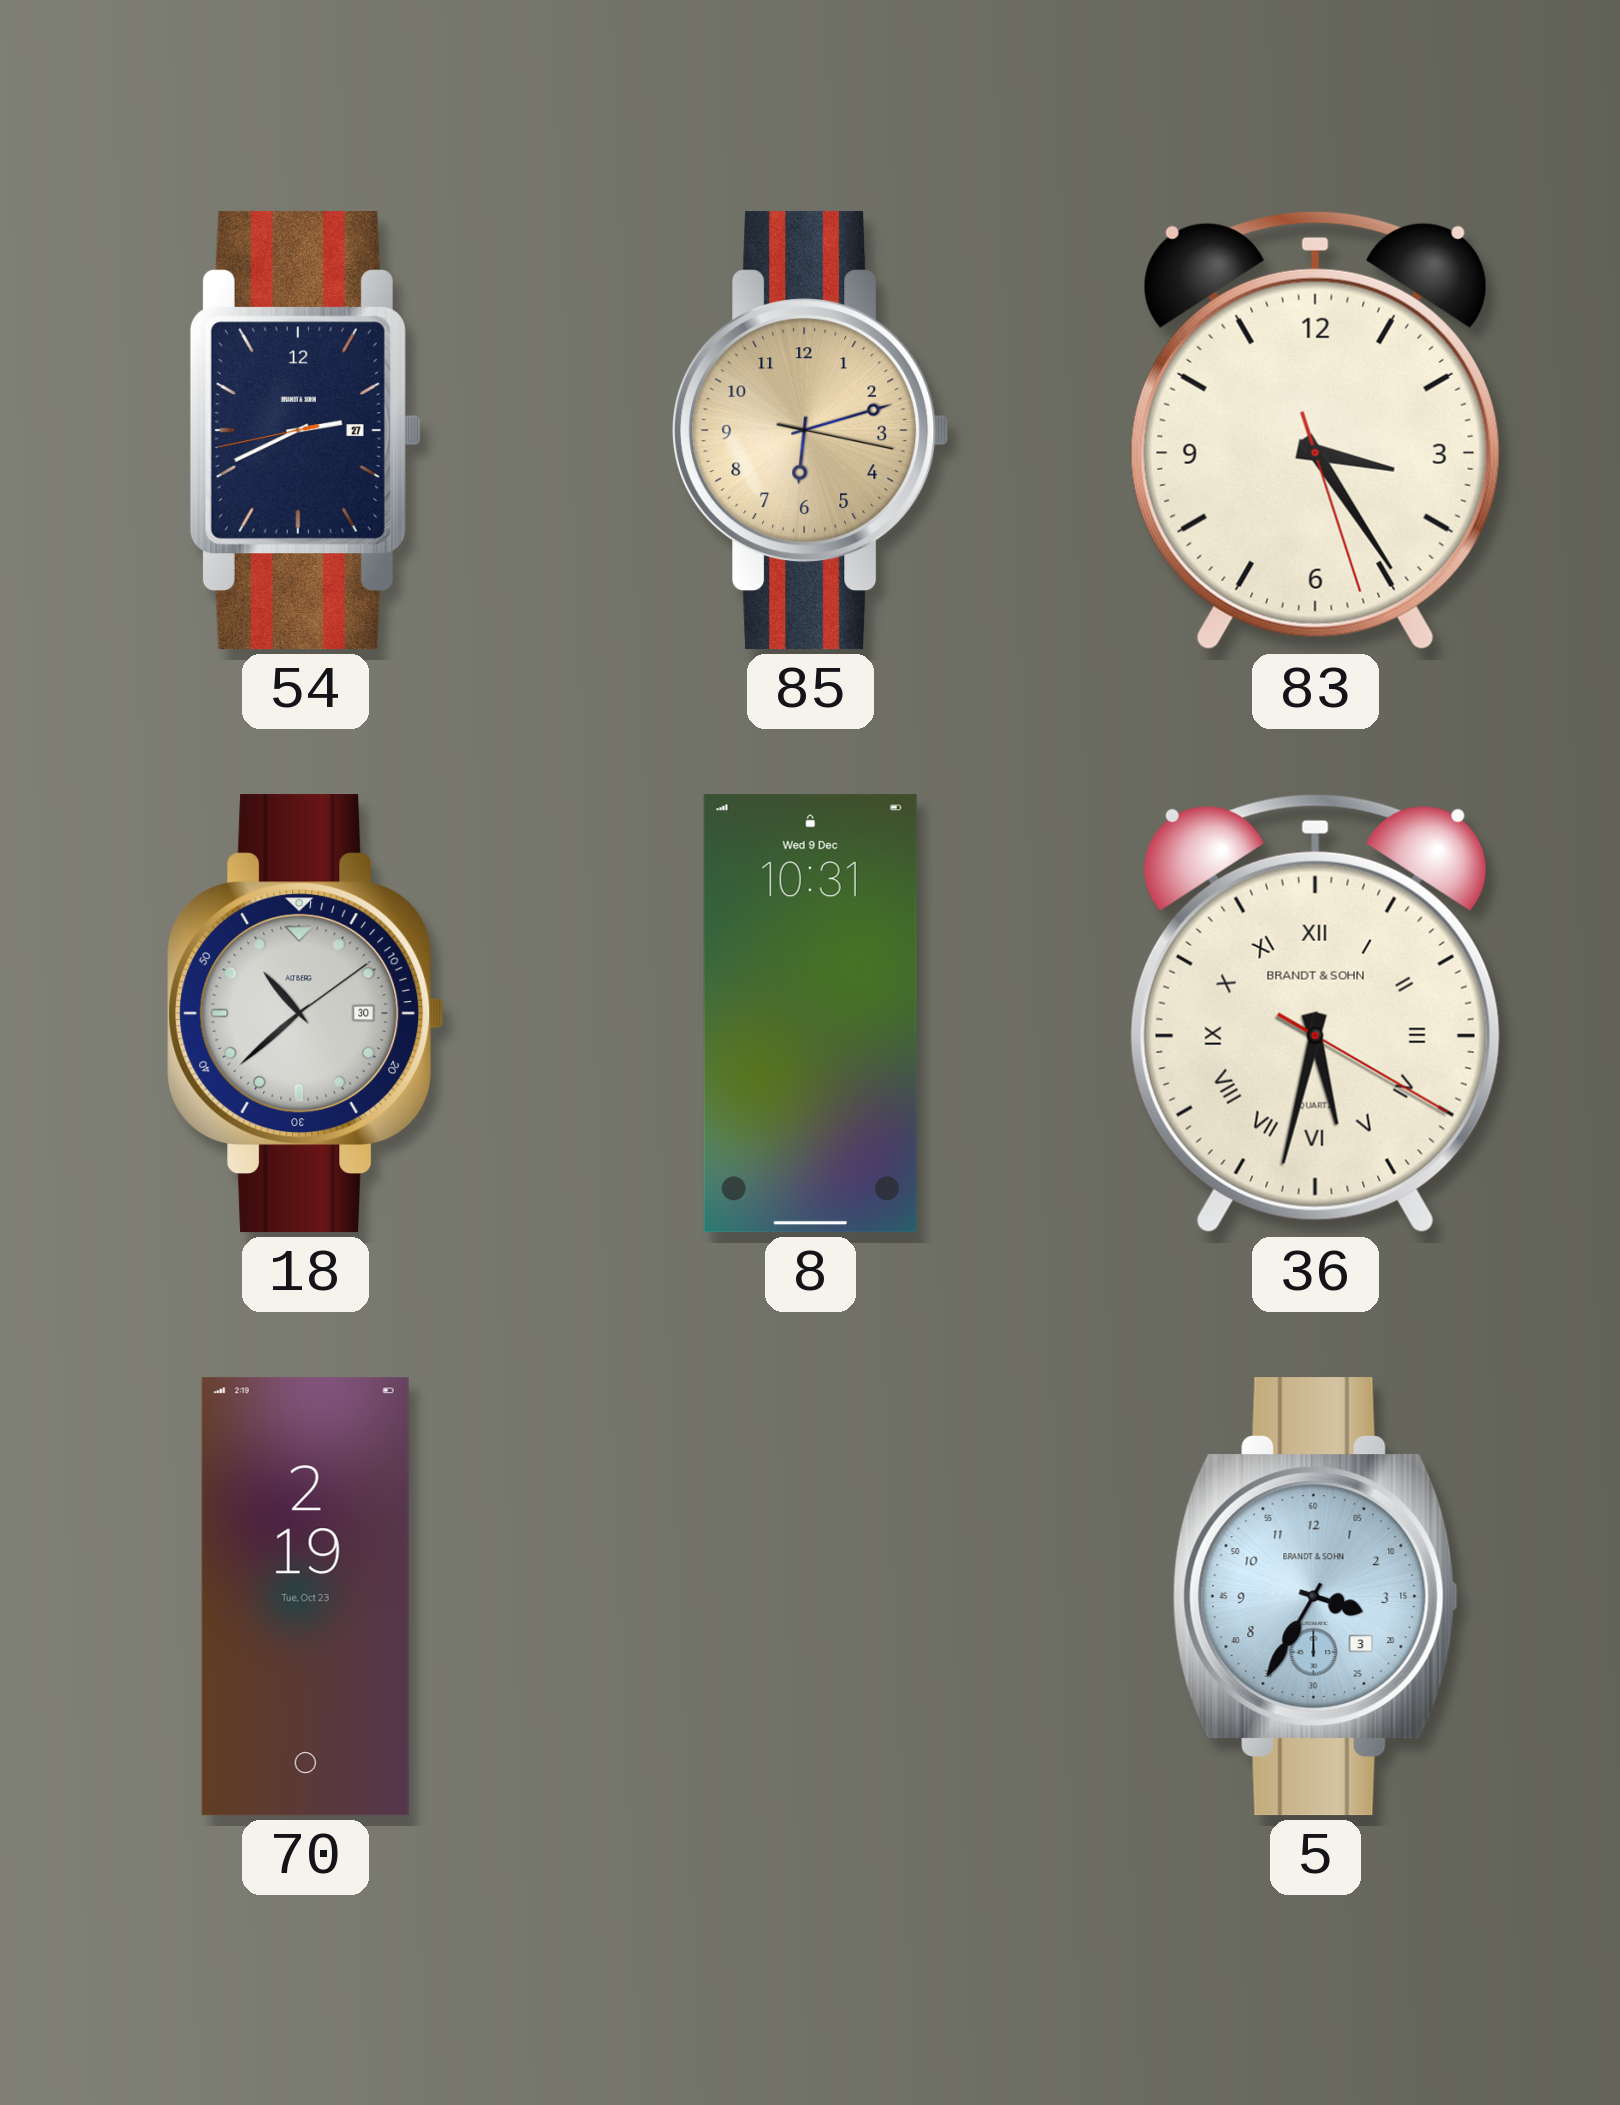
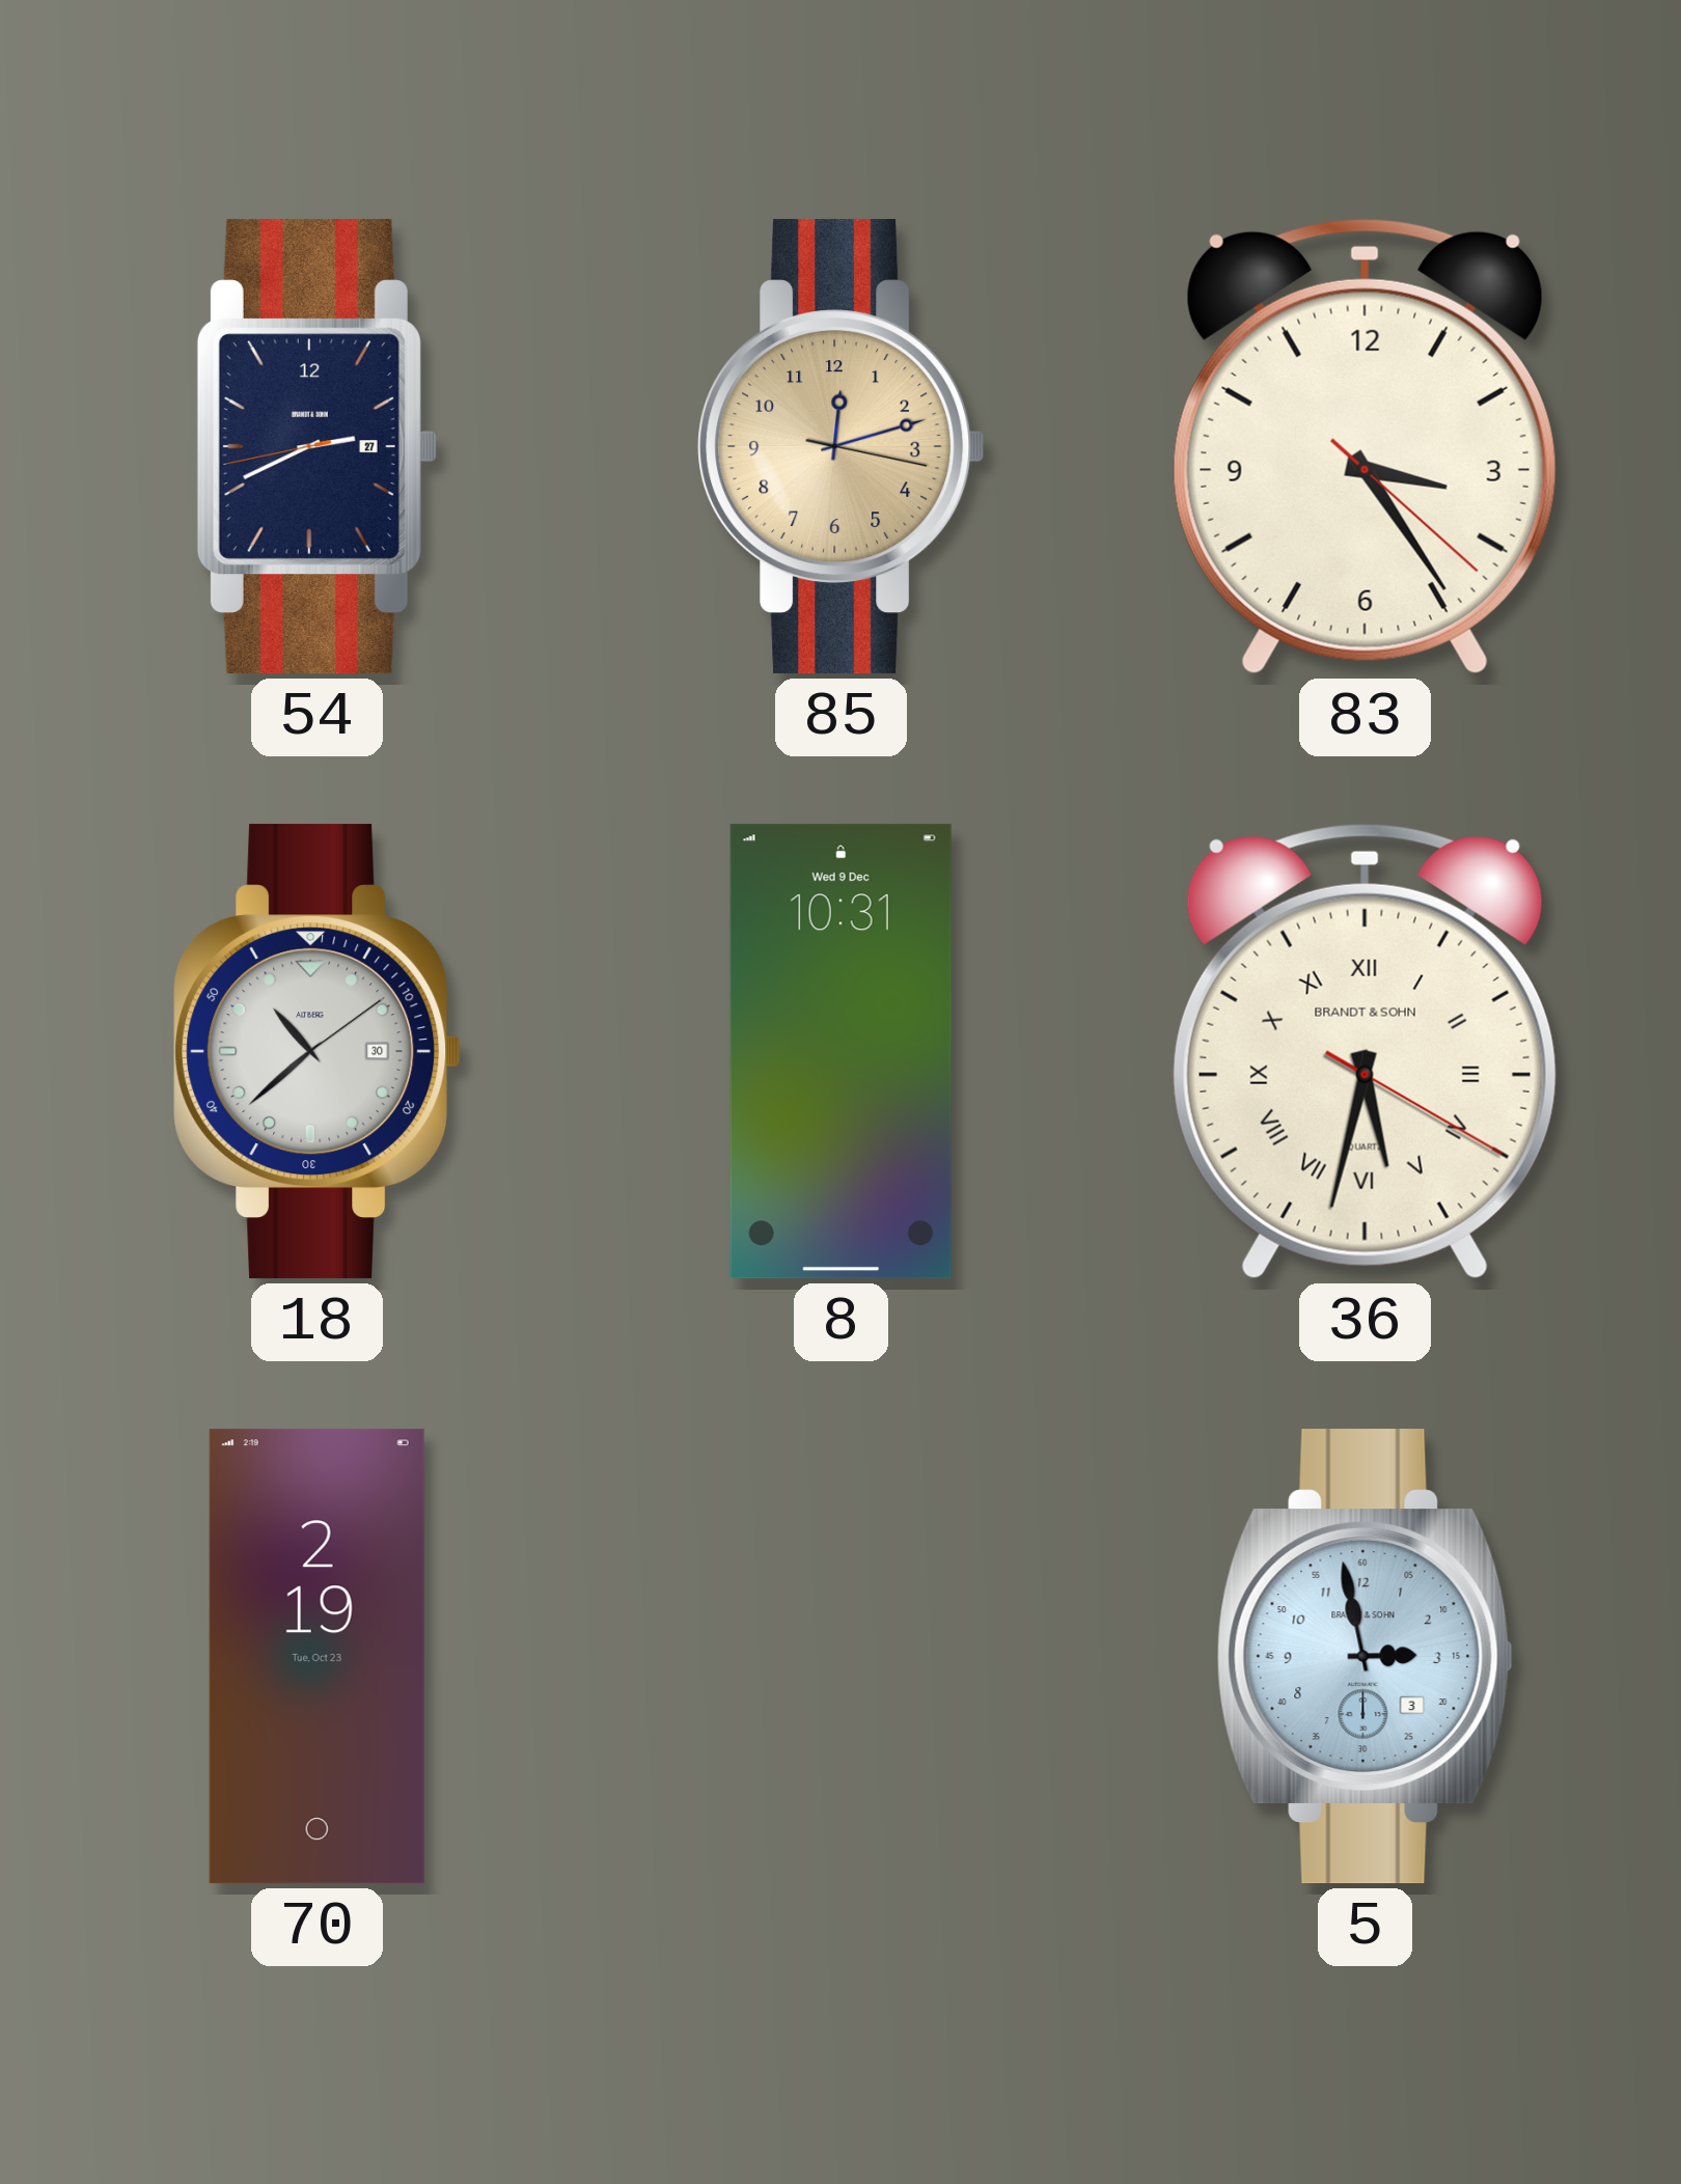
85: 6:12 -> 12:12
83: 3:24:27 -> 3:24:22
5: 3:35 -> 2:58
